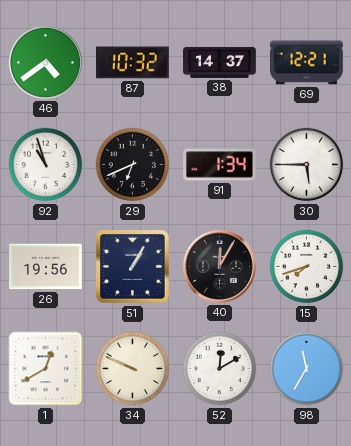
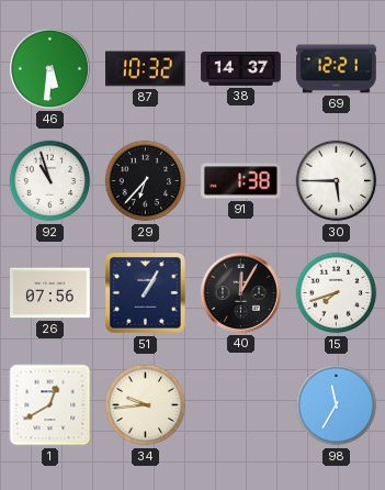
46: 4:39 -> 5:31
29: 6:41 -> 6:37
91: 1:34 -> 1:38
26: 19:56 -> 07:56
34: 9:49 -> 9:44
52: 12:10 -> none
